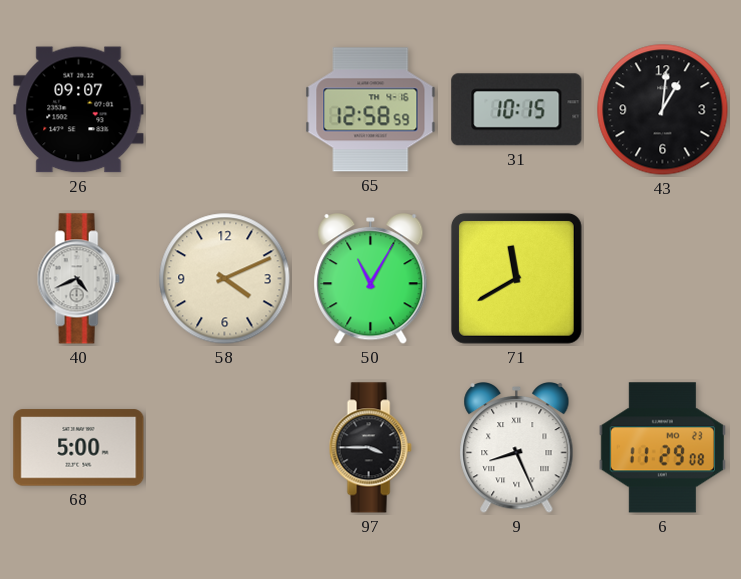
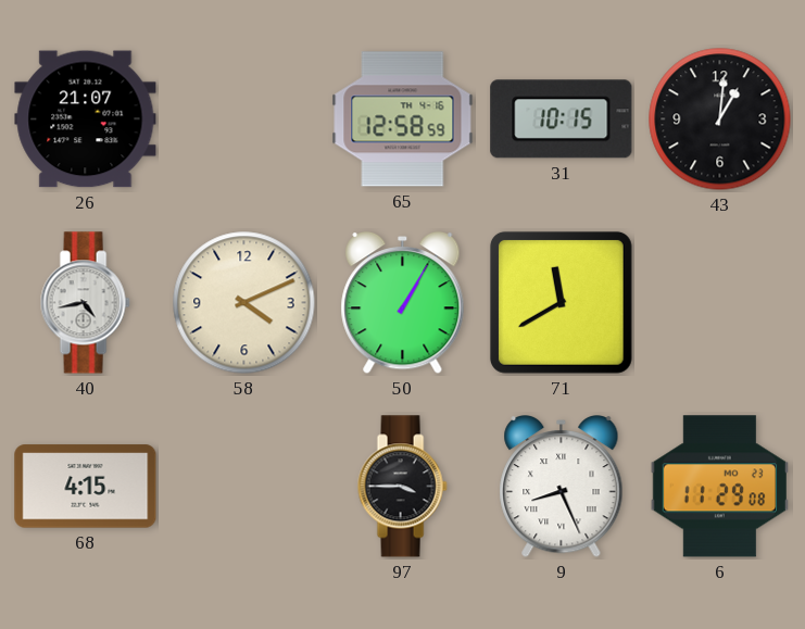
26: 09:07 -> 21:07
40: 4:41 -> 4:43
50: 11:05 -> 1:05
68: 5:00 -> 4:15
